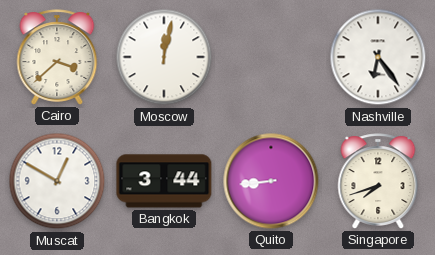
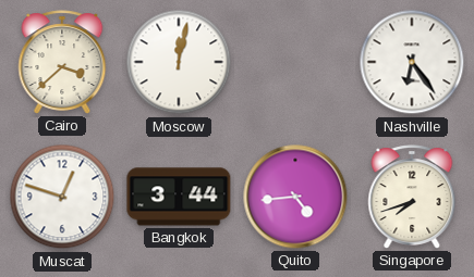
Muscat: 12:50 -> 12:48
Quito: 8:44 -> 4:44
